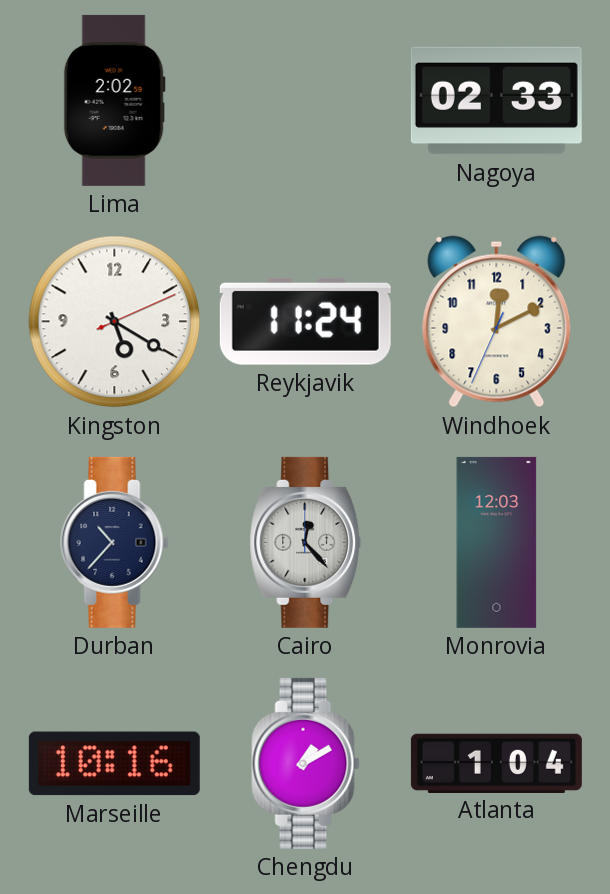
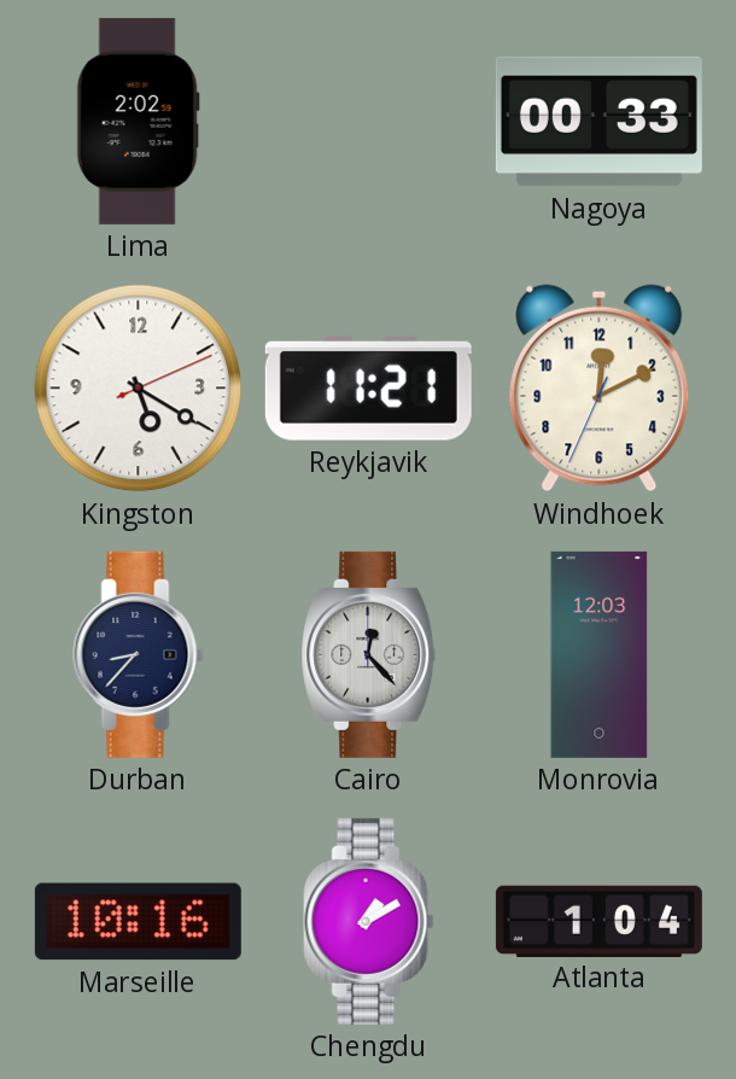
Nagoya: 02:33 -> 00:33
Reykjavik: 11:24 -> 11:21
Durban: 10:37 -> 8:37
